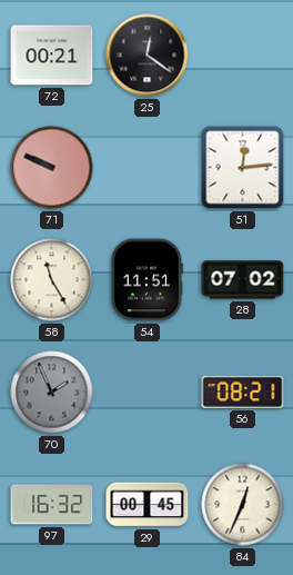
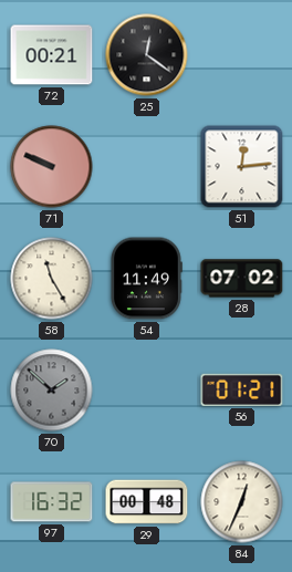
54: 11:51 -> 11:49
70: 1:56 -> 1:52
56: 08:21 -> 01:21
29: 00:45 -> 00:48
